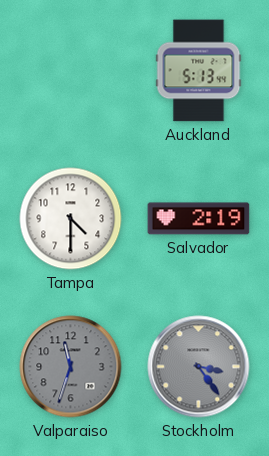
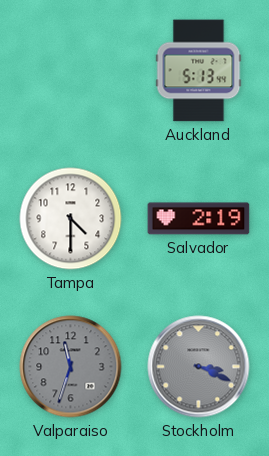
Stockholm: 3:24 -> 3:19
